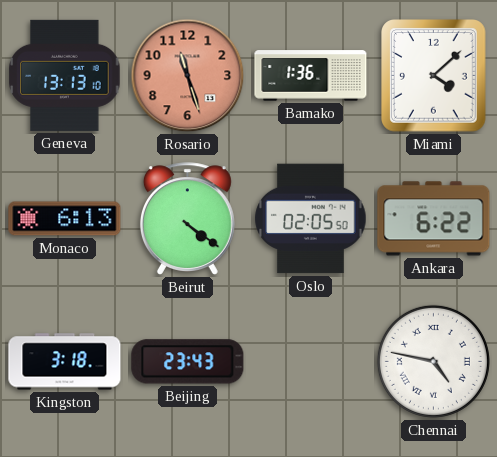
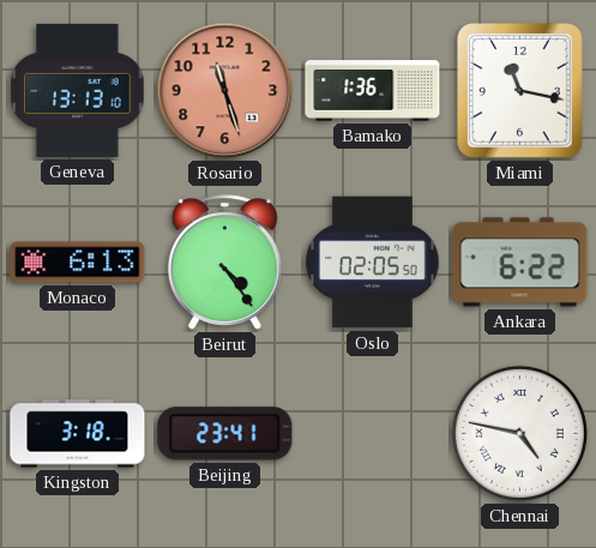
Miami: 4:08 -> 11:17
Beirut: 4:21 -> 4:24
Beijing: 23:43 -> 23:41
